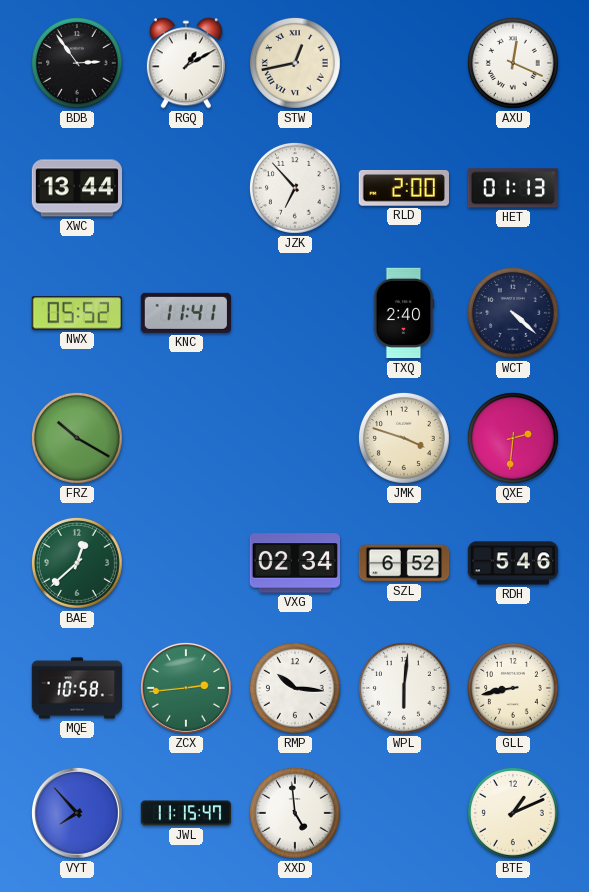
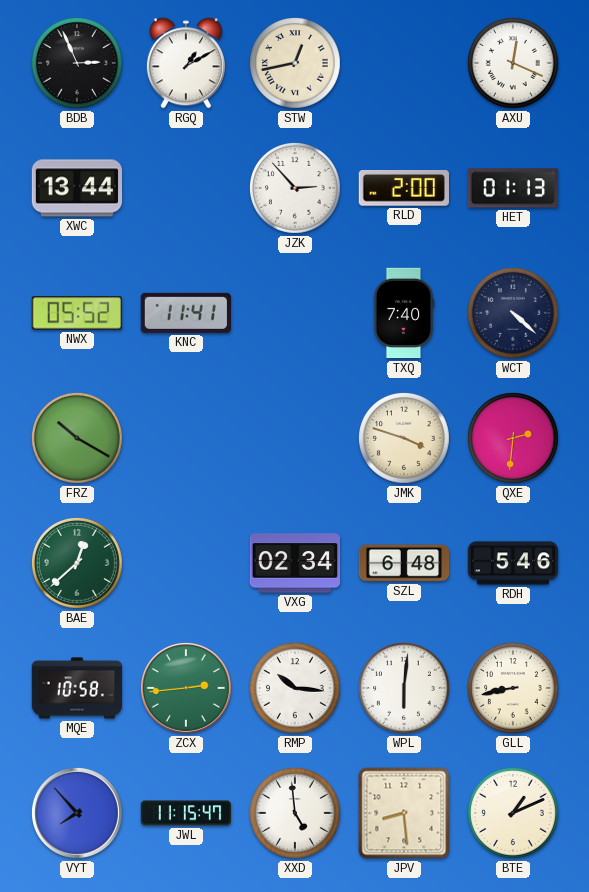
BDB: 2:54 -> 2:56
JZK: 6:53 -> 2:53
TXQ: 2:40 -> 7:40
SZL: 6:52 -> 6:48
JPV: none -> 8:29
